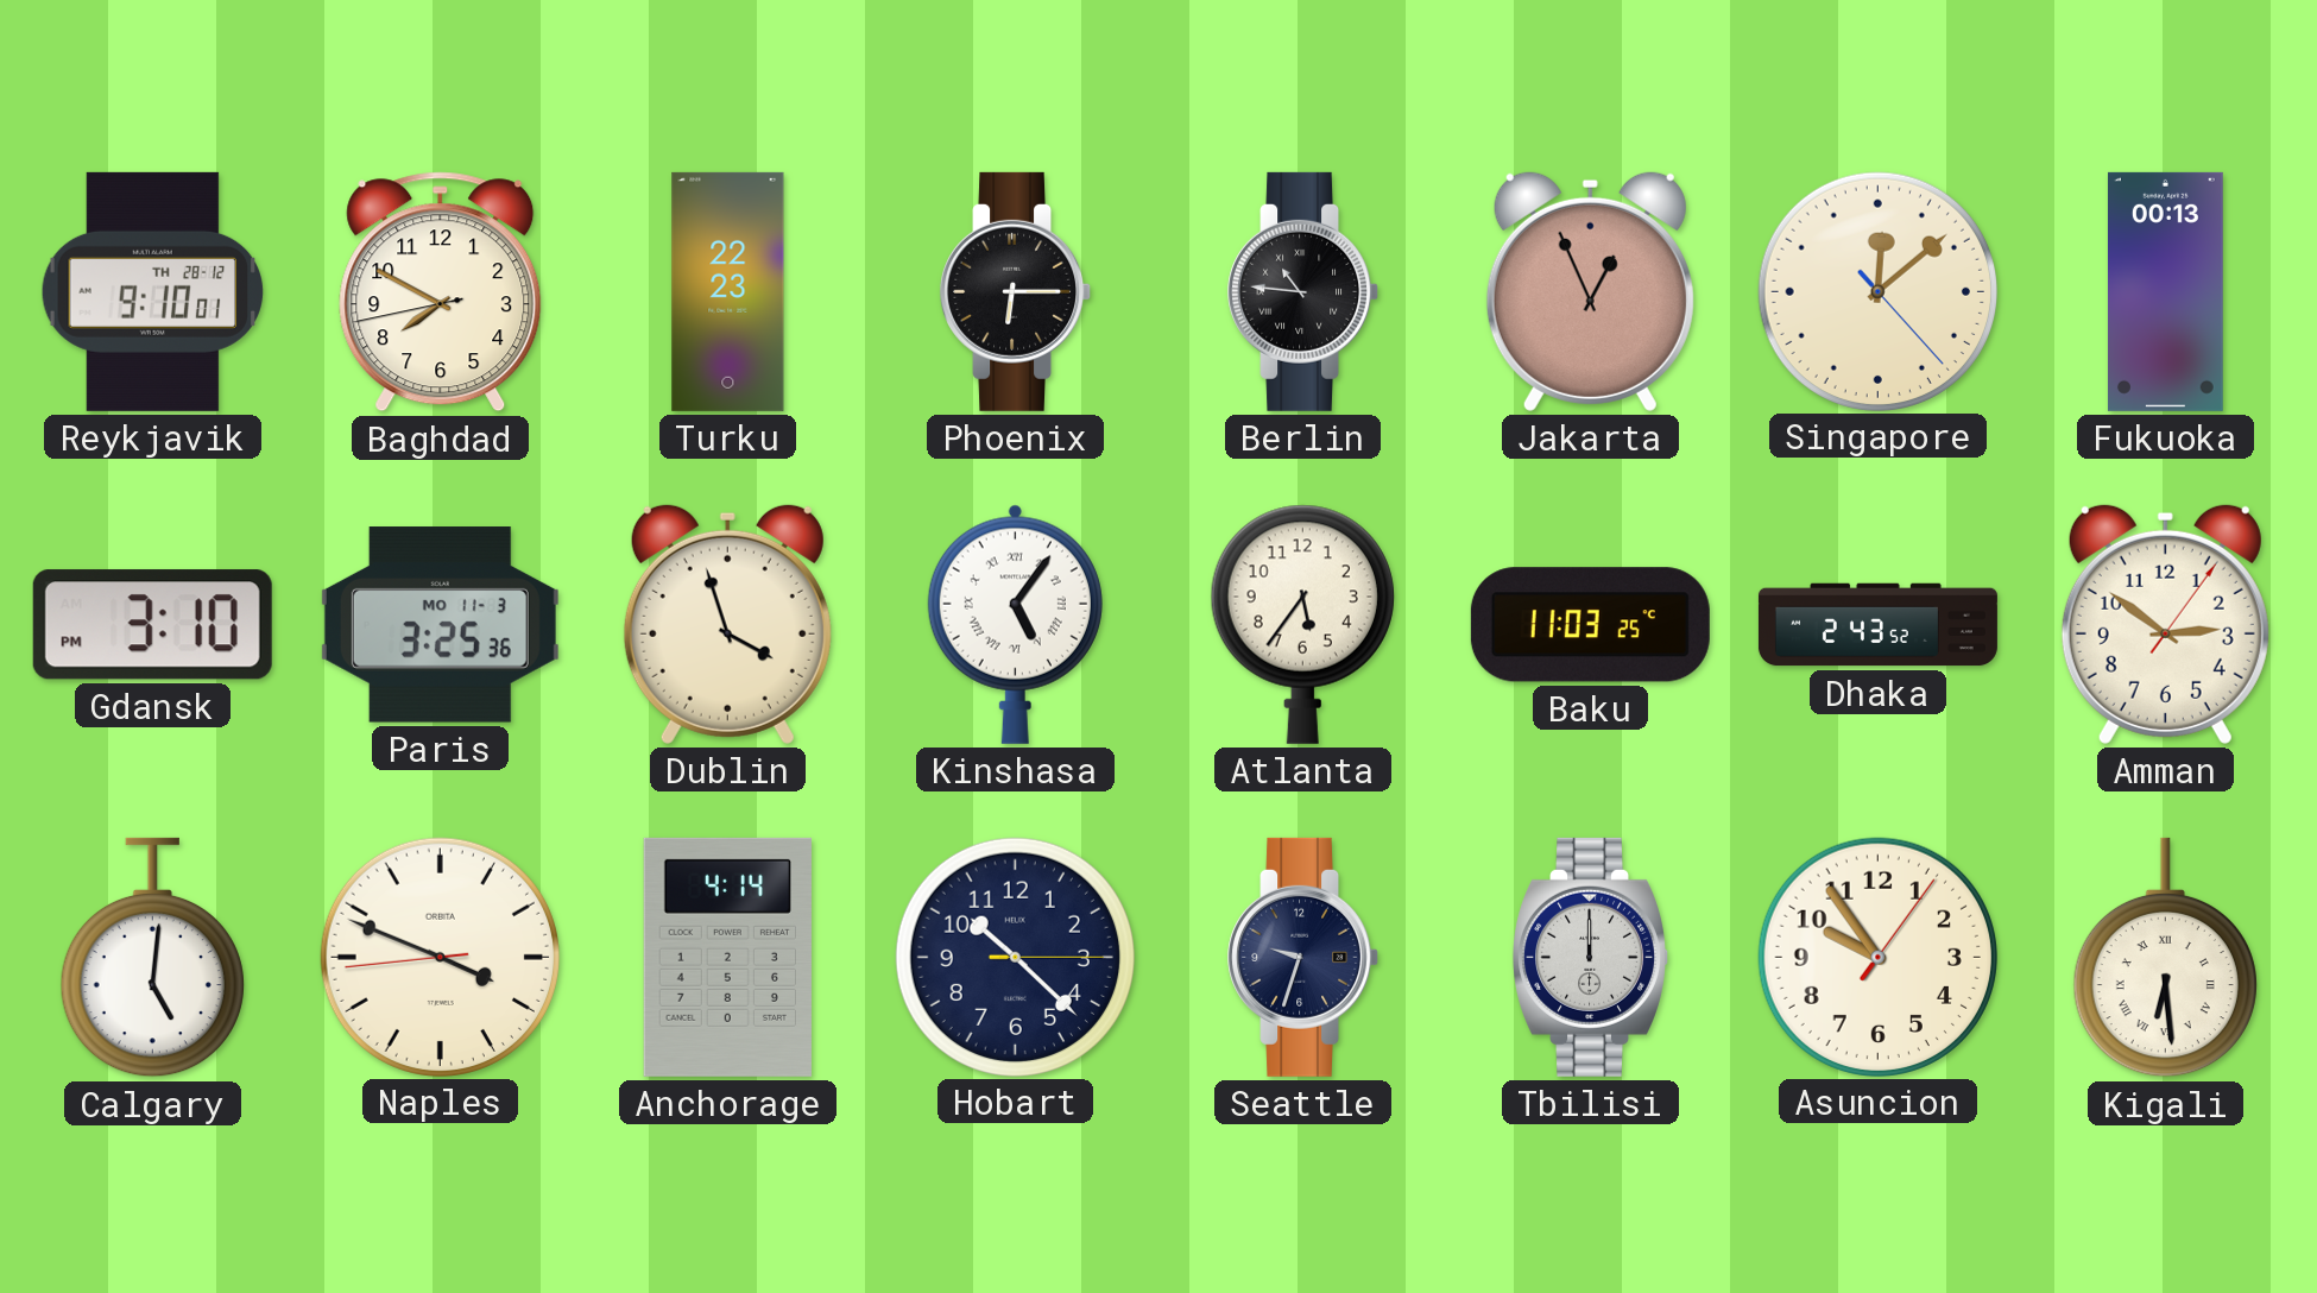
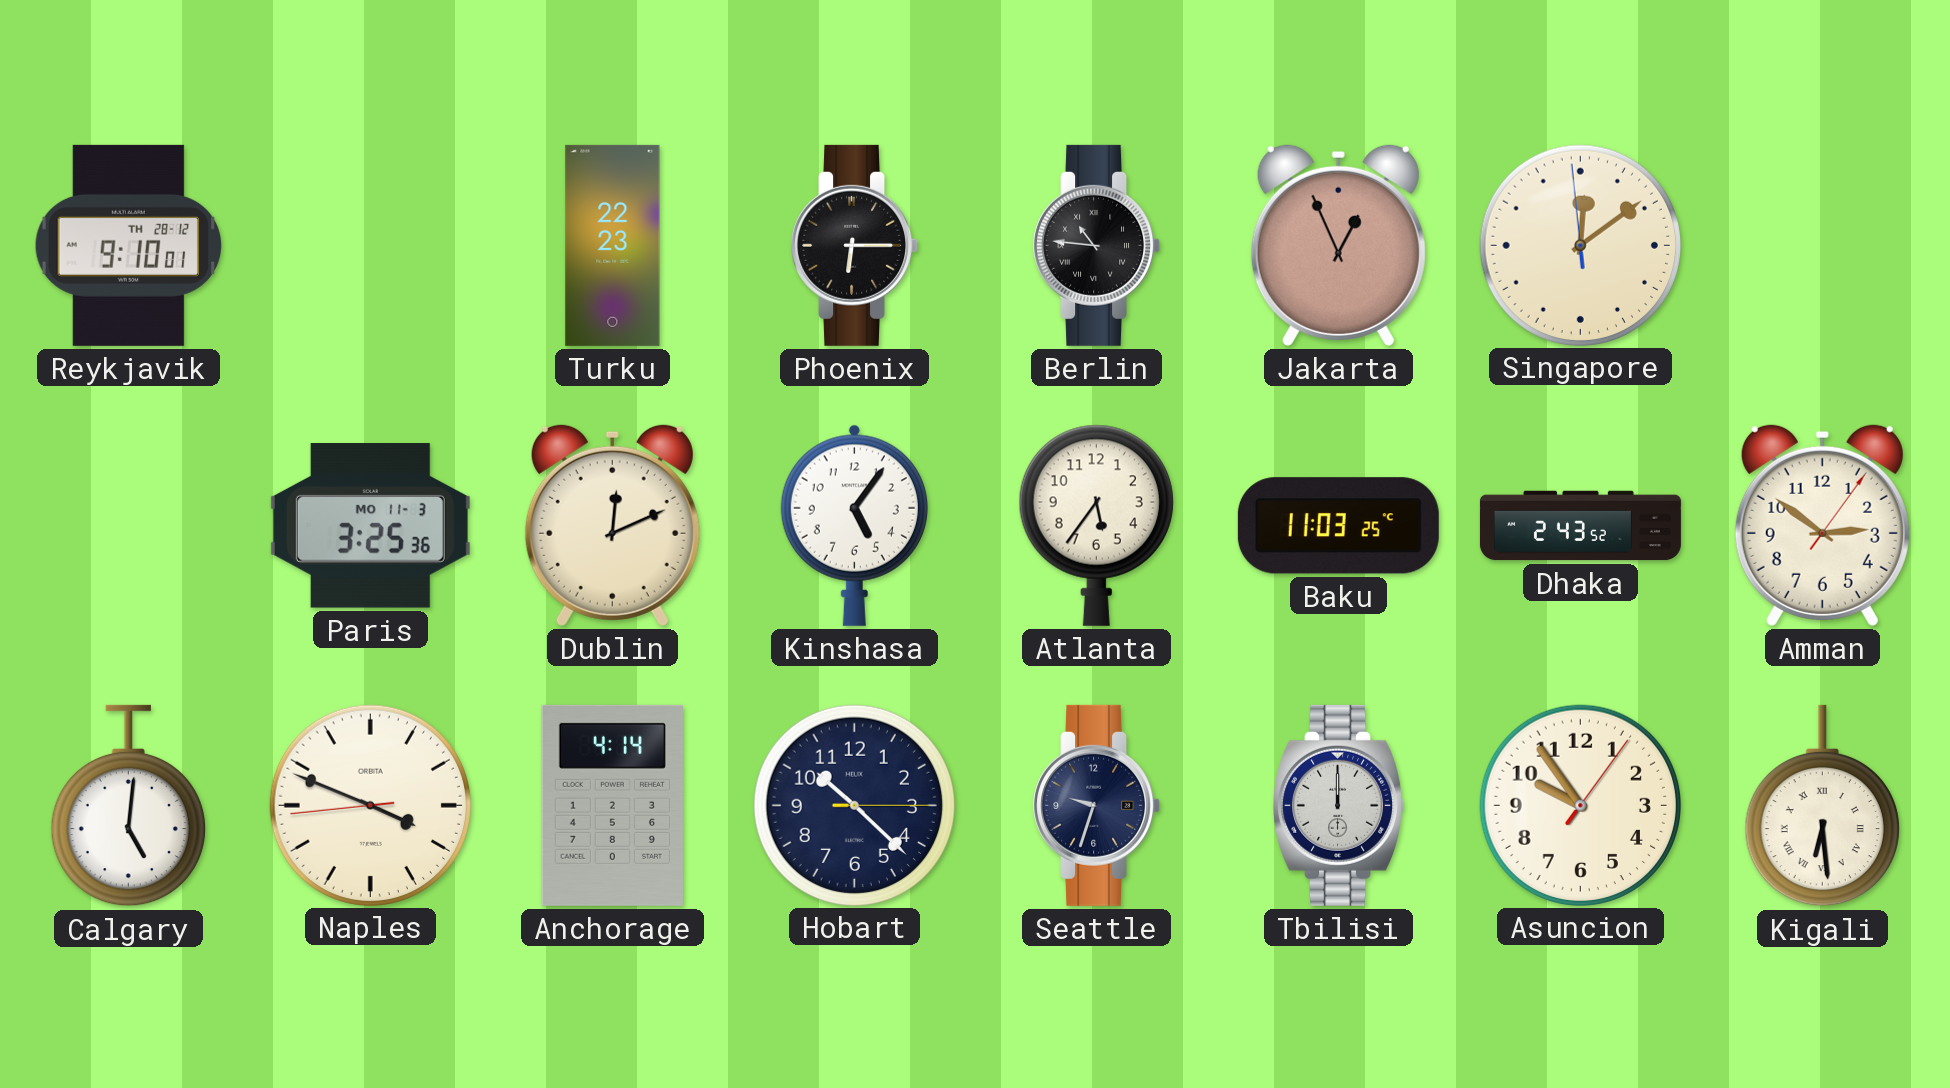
Baghdad: 7:49 -> none
Singapore: 12:08:23 -> 12:08:59
Fukuoka: 00:13 -> none
Gdansk: 3:10 -> none
Dublin: 3:57 -> 12:11
Kinshasa numerals: Roman -> Arabic
